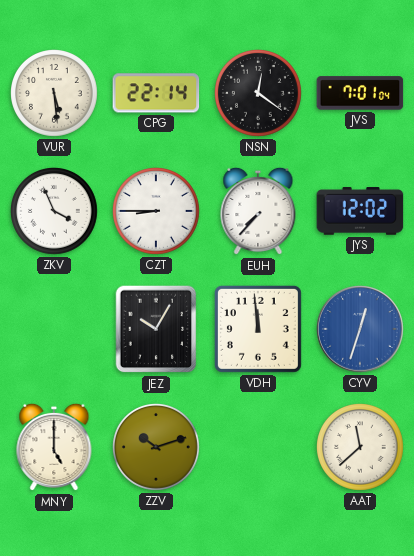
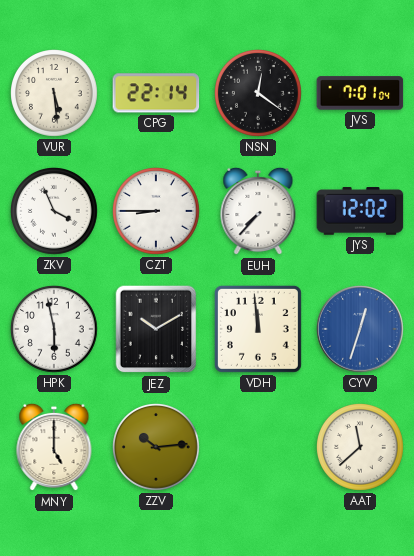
HPK: none -> 5:58
JEZ: 10:05 -> 10:10
ZZV: 10:12 -> 10:14
